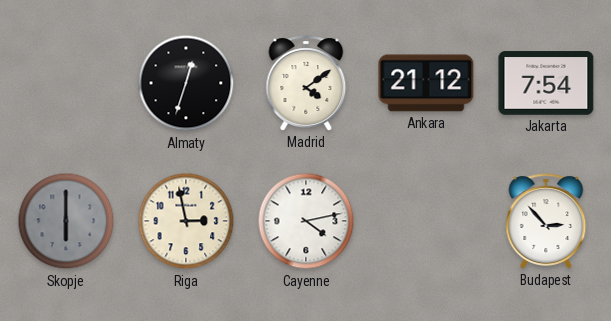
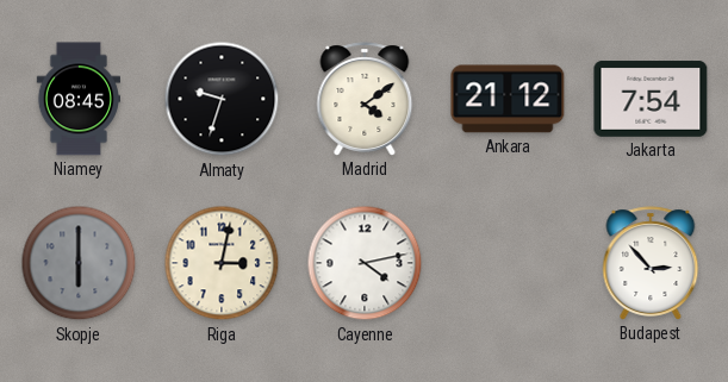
Niamey: none -> 08:45
Almaty: 12:33 -> 9:33
Riga: 2:58 -> 3:02
